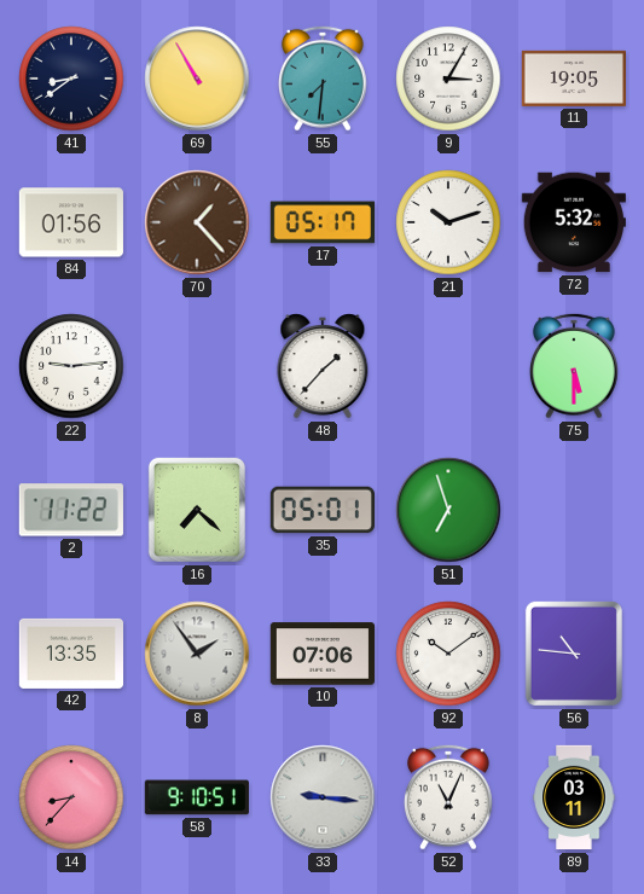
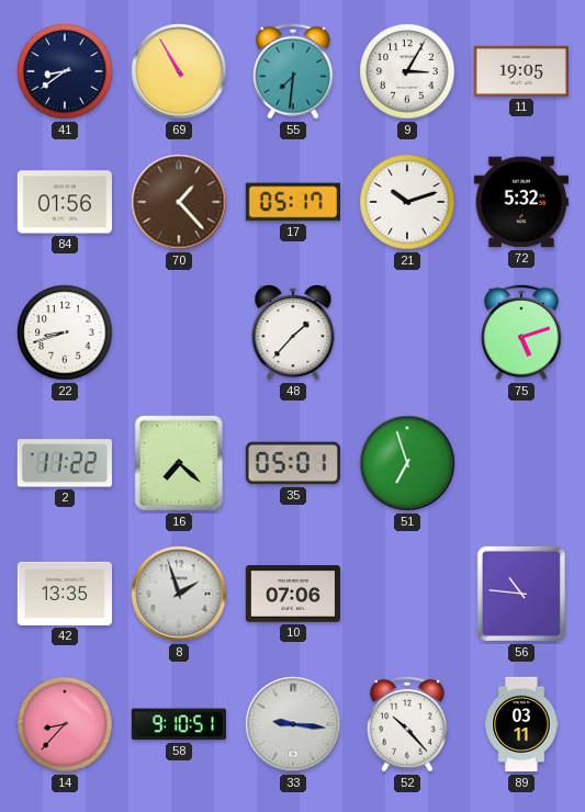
22: 9:14 -> 8:42
75: 5:30 -> 5:12
8: 1:54 -> 1:57
92: 10:09 -> none
52: 11:04 -> 10:23
